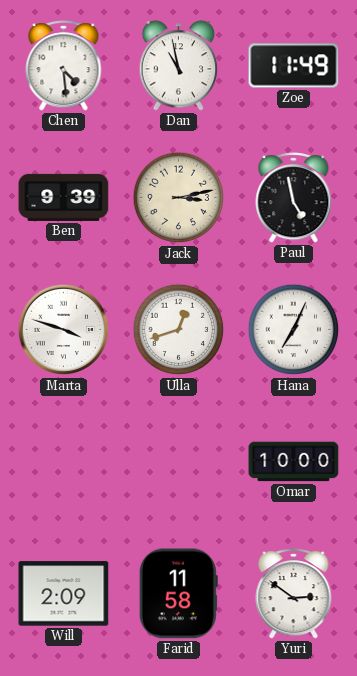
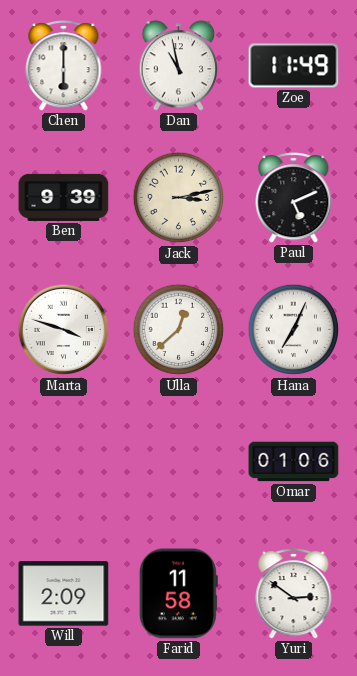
Chen: 4:29 -> 6:00
Paul: 4:58 -> 5:11
Ulla: 12:42 -> 12:38
Omar: 10:00 -> 01:06
